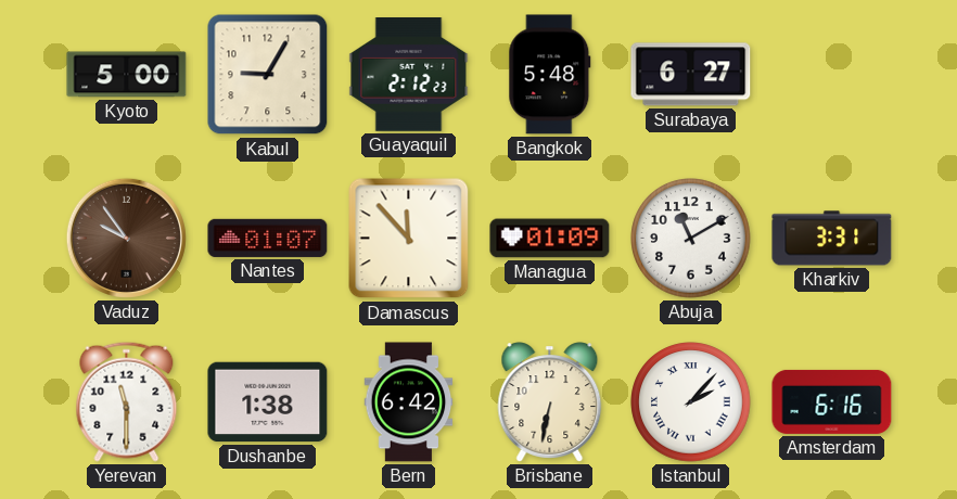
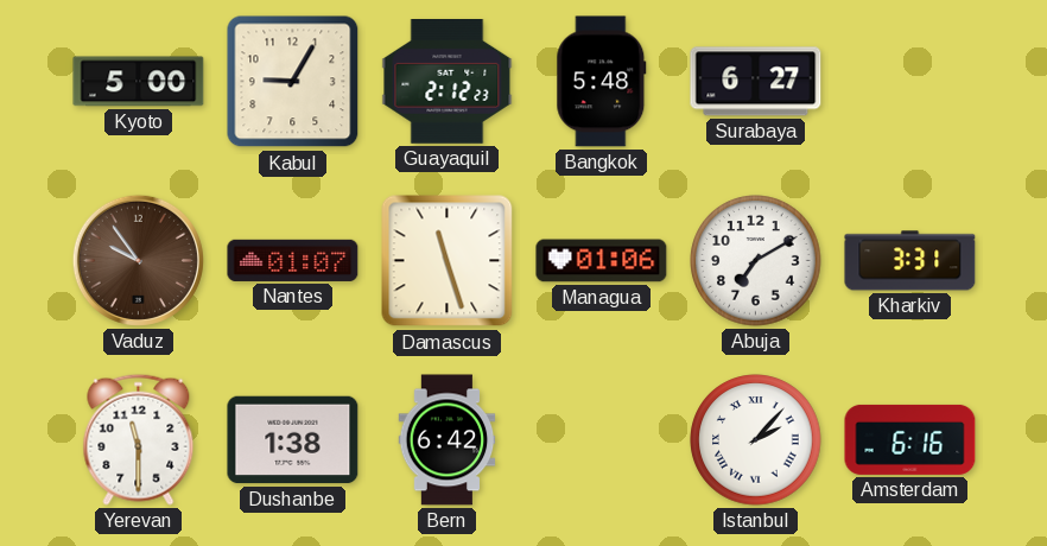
Damascus: 11:53 -> 11:27
Managua: 01:09 -> 01:06
Abuja: 11:10 -> 7:10
Brisbane: 6:32 -> none
